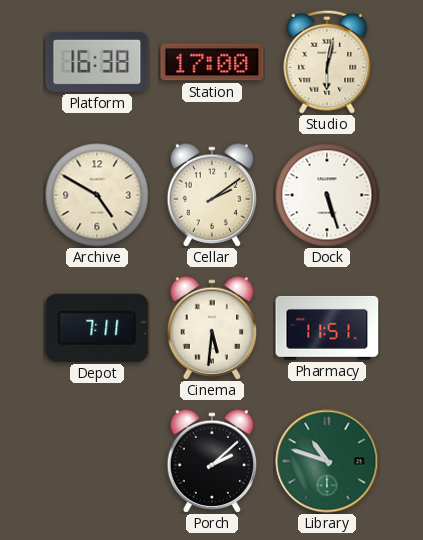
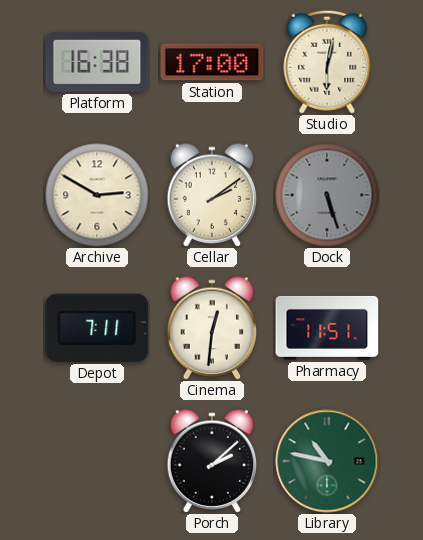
Archive: 4:50 -> 2:50
Dock dial: white -> grey
Cinema: 5:31 -> 12:31
Library: 10:48 -> 10:47
